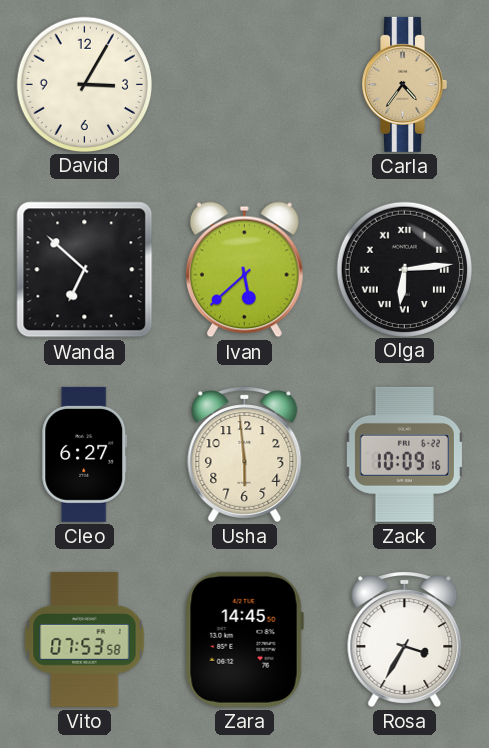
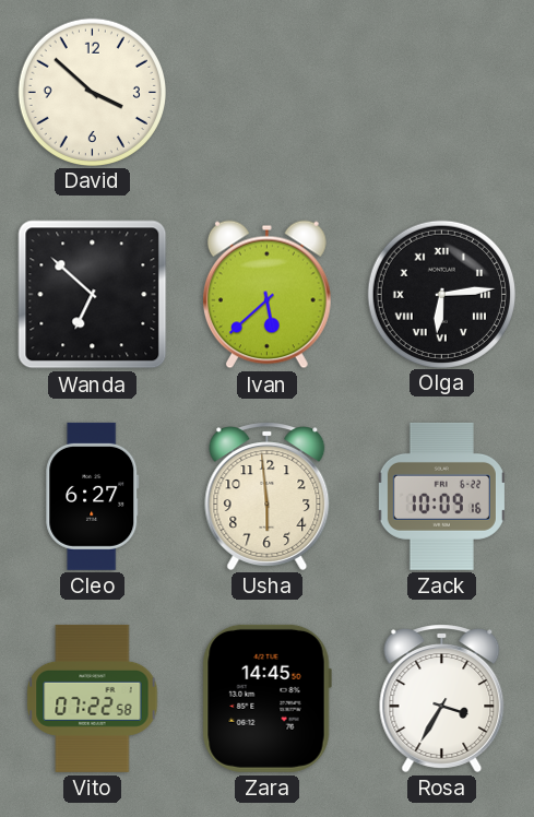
David: 3:05 -> 3:52
Carla: 4:36 -> none
Vito: 07:53 -> 07:22
